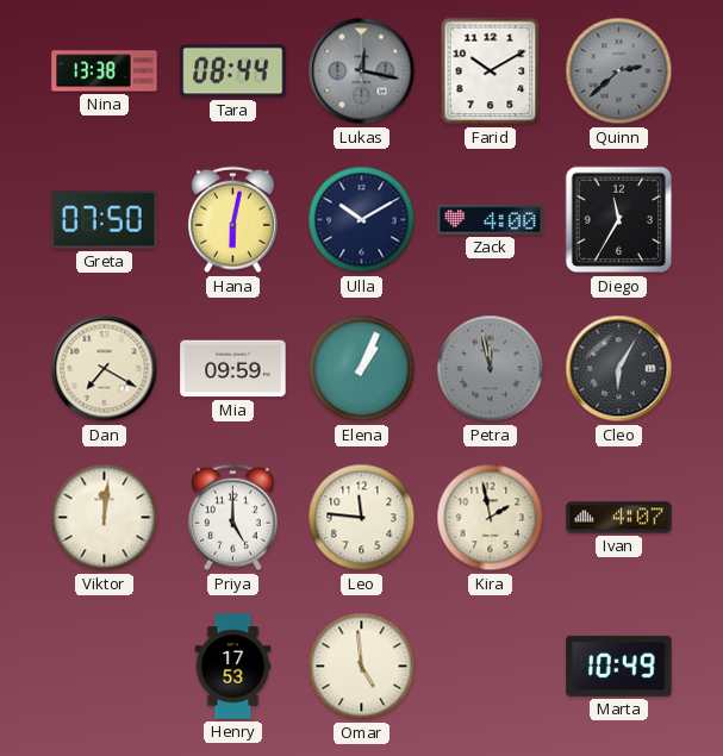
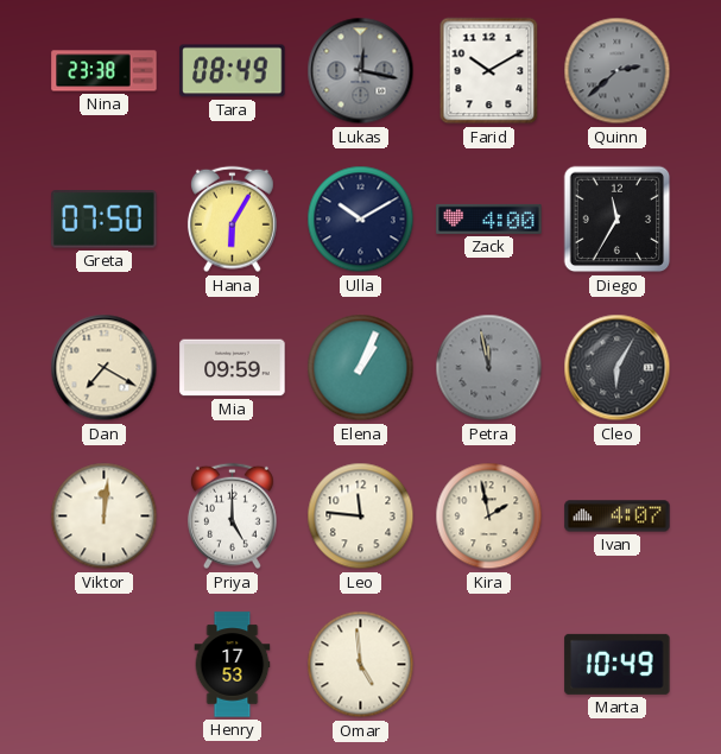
Nina: 13:38 -> 23:38
Tara: 08:44 -> 08:49
Hana: 6:02 -> 6:05
